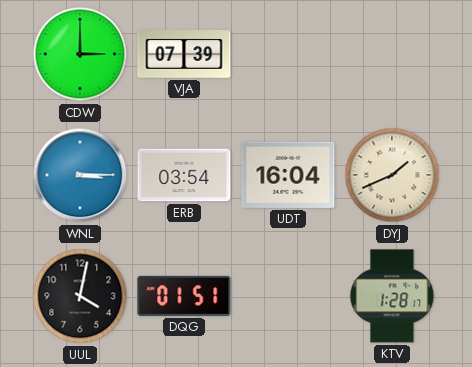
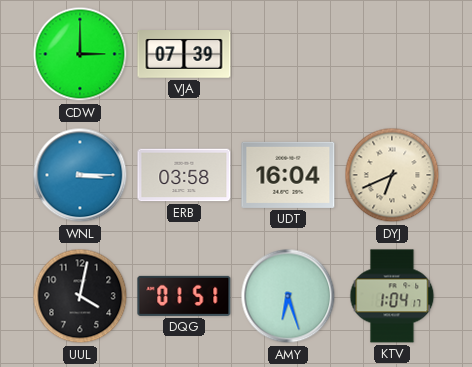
ERB: 03:54 -> 03:58
DYJ: 1:41 -> 6:41
AMY: none -> 6:27
KTV: 1:28 -> 1:04
